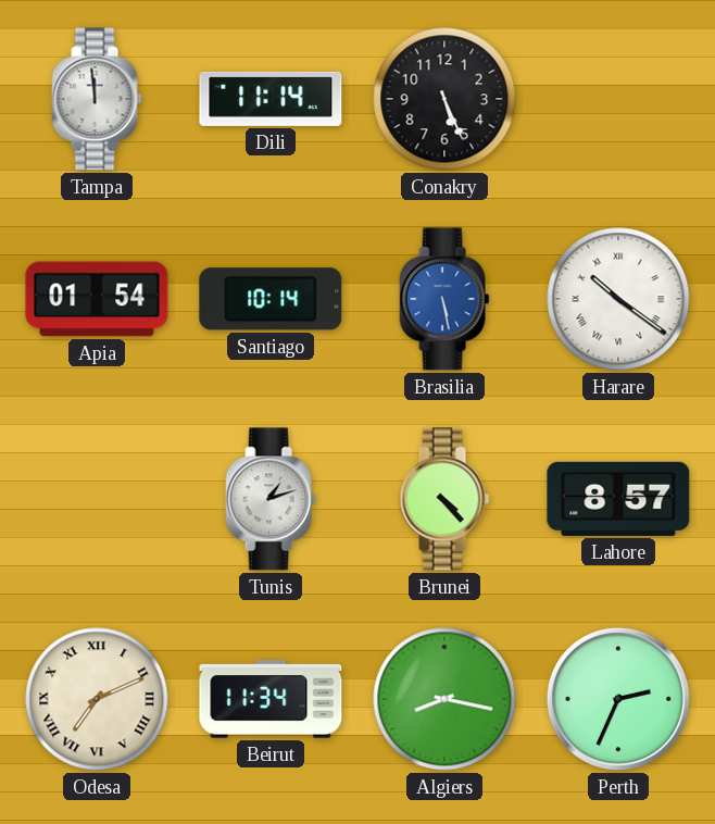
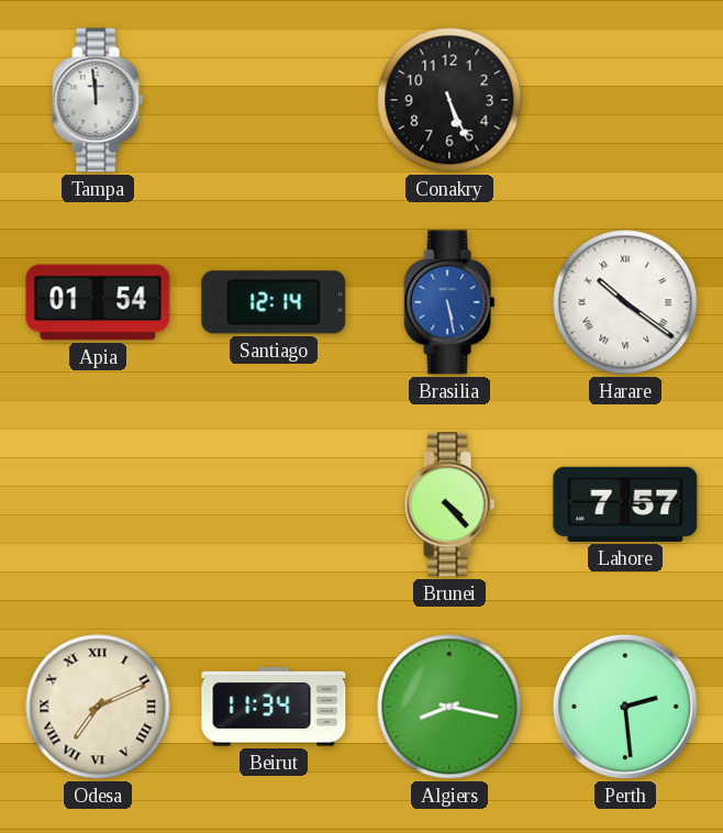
Dili: 11:14 -> none
Santiago: 10:14 -> 12:14
Tunis: 1:12 -> none
Lahore: 8:57 -> 7:57
Perth: 2:34 -> 2:29
